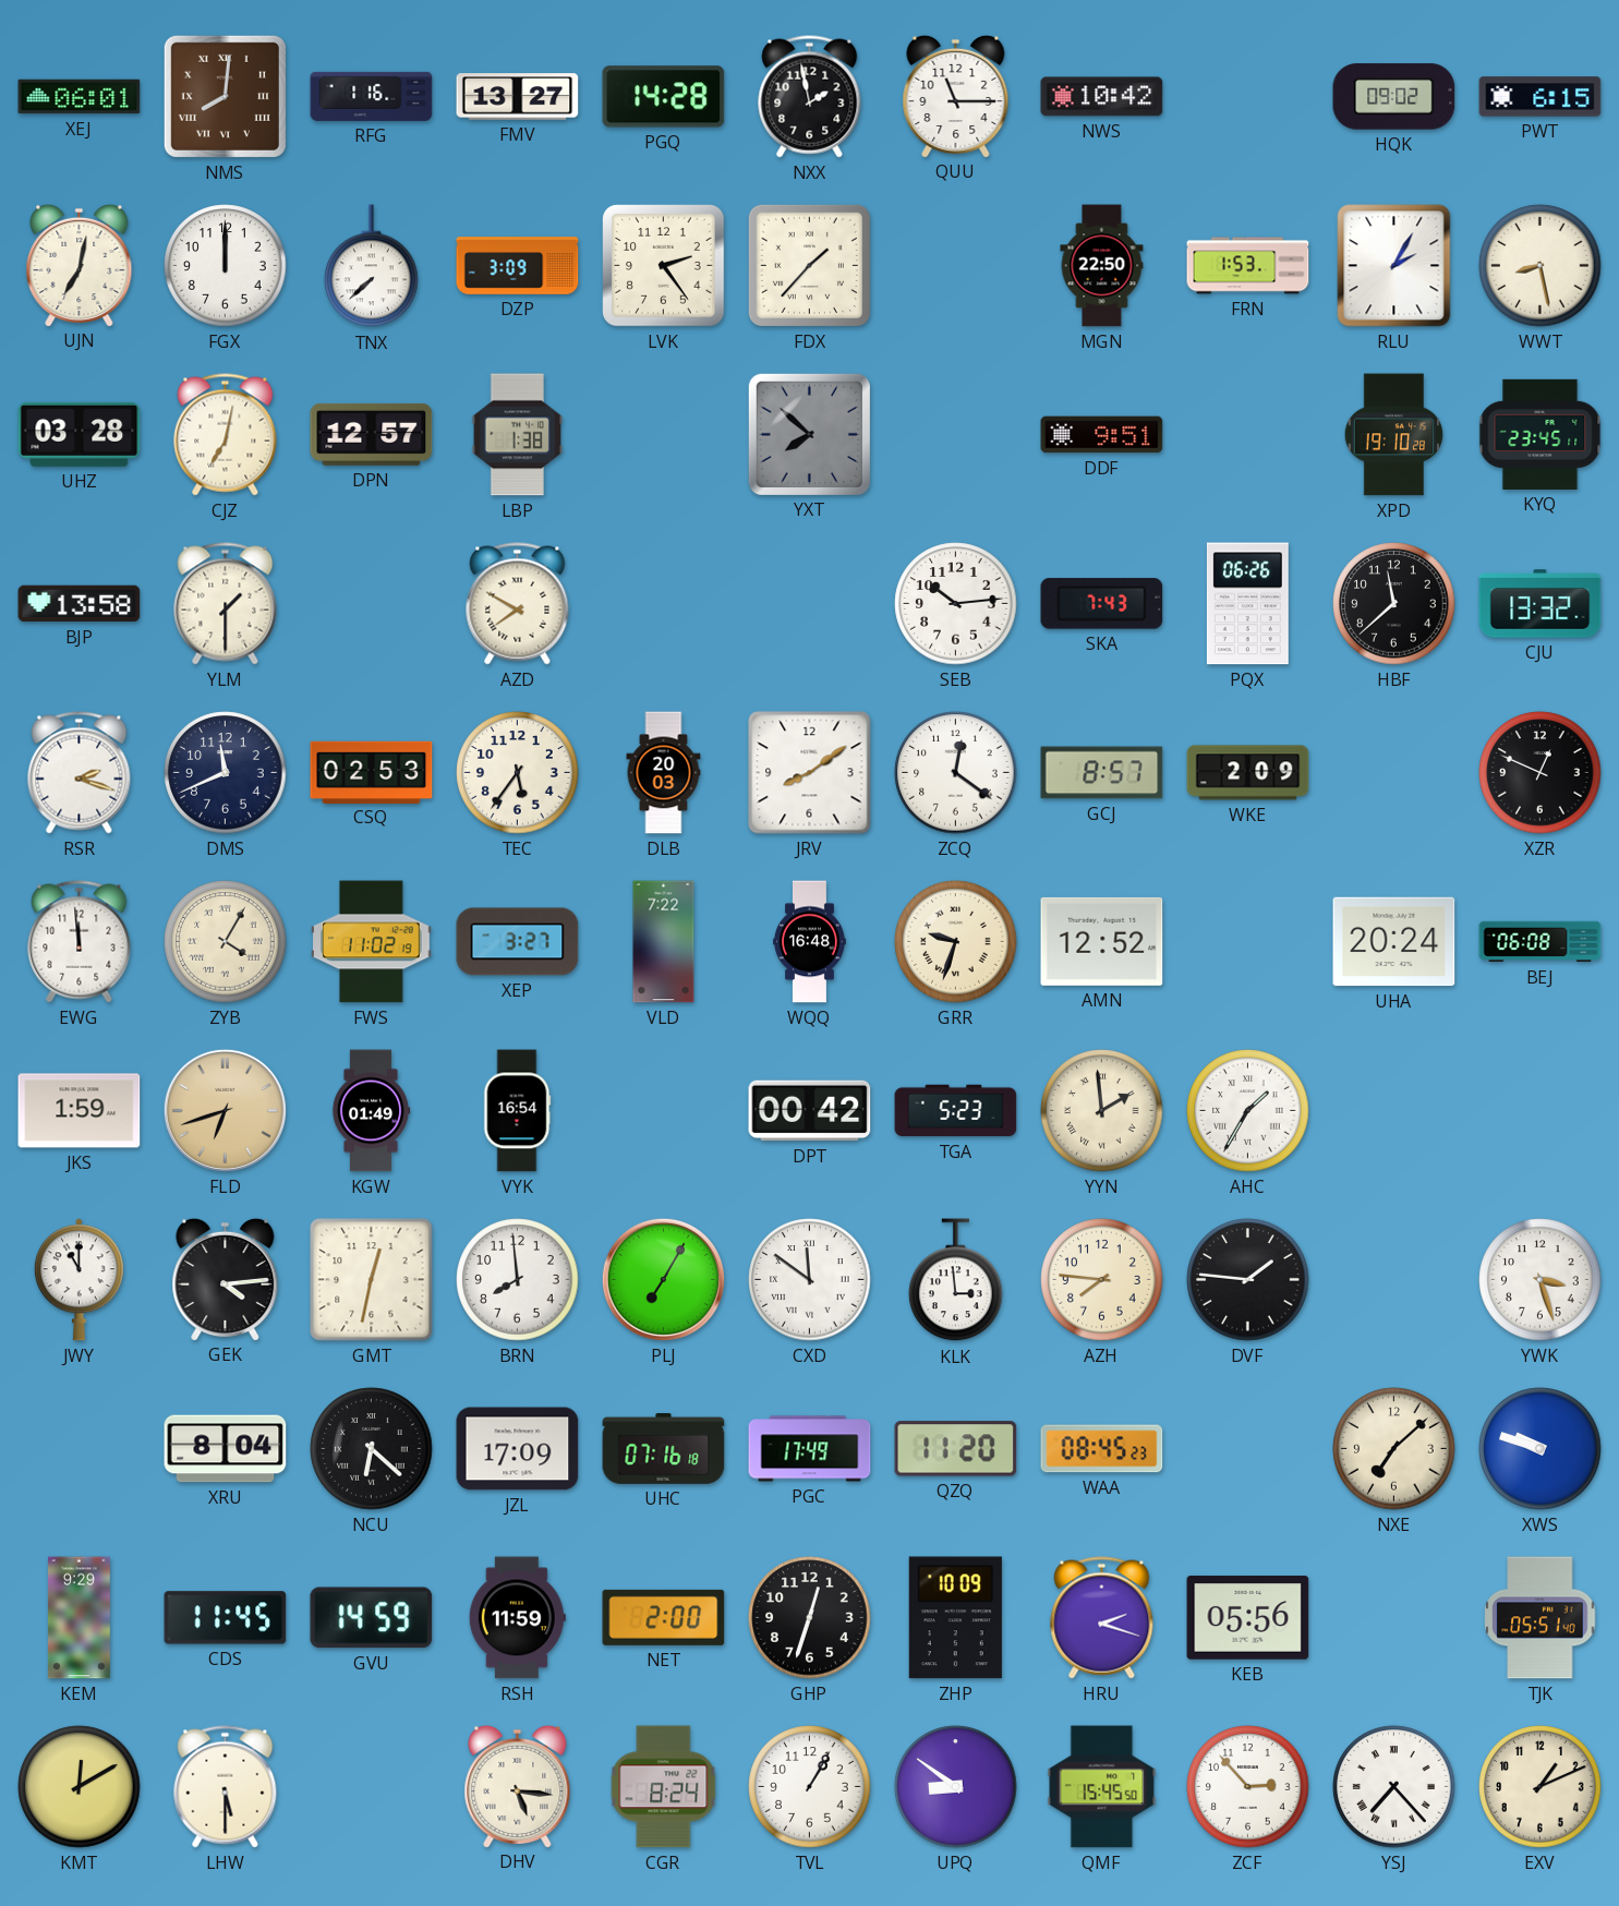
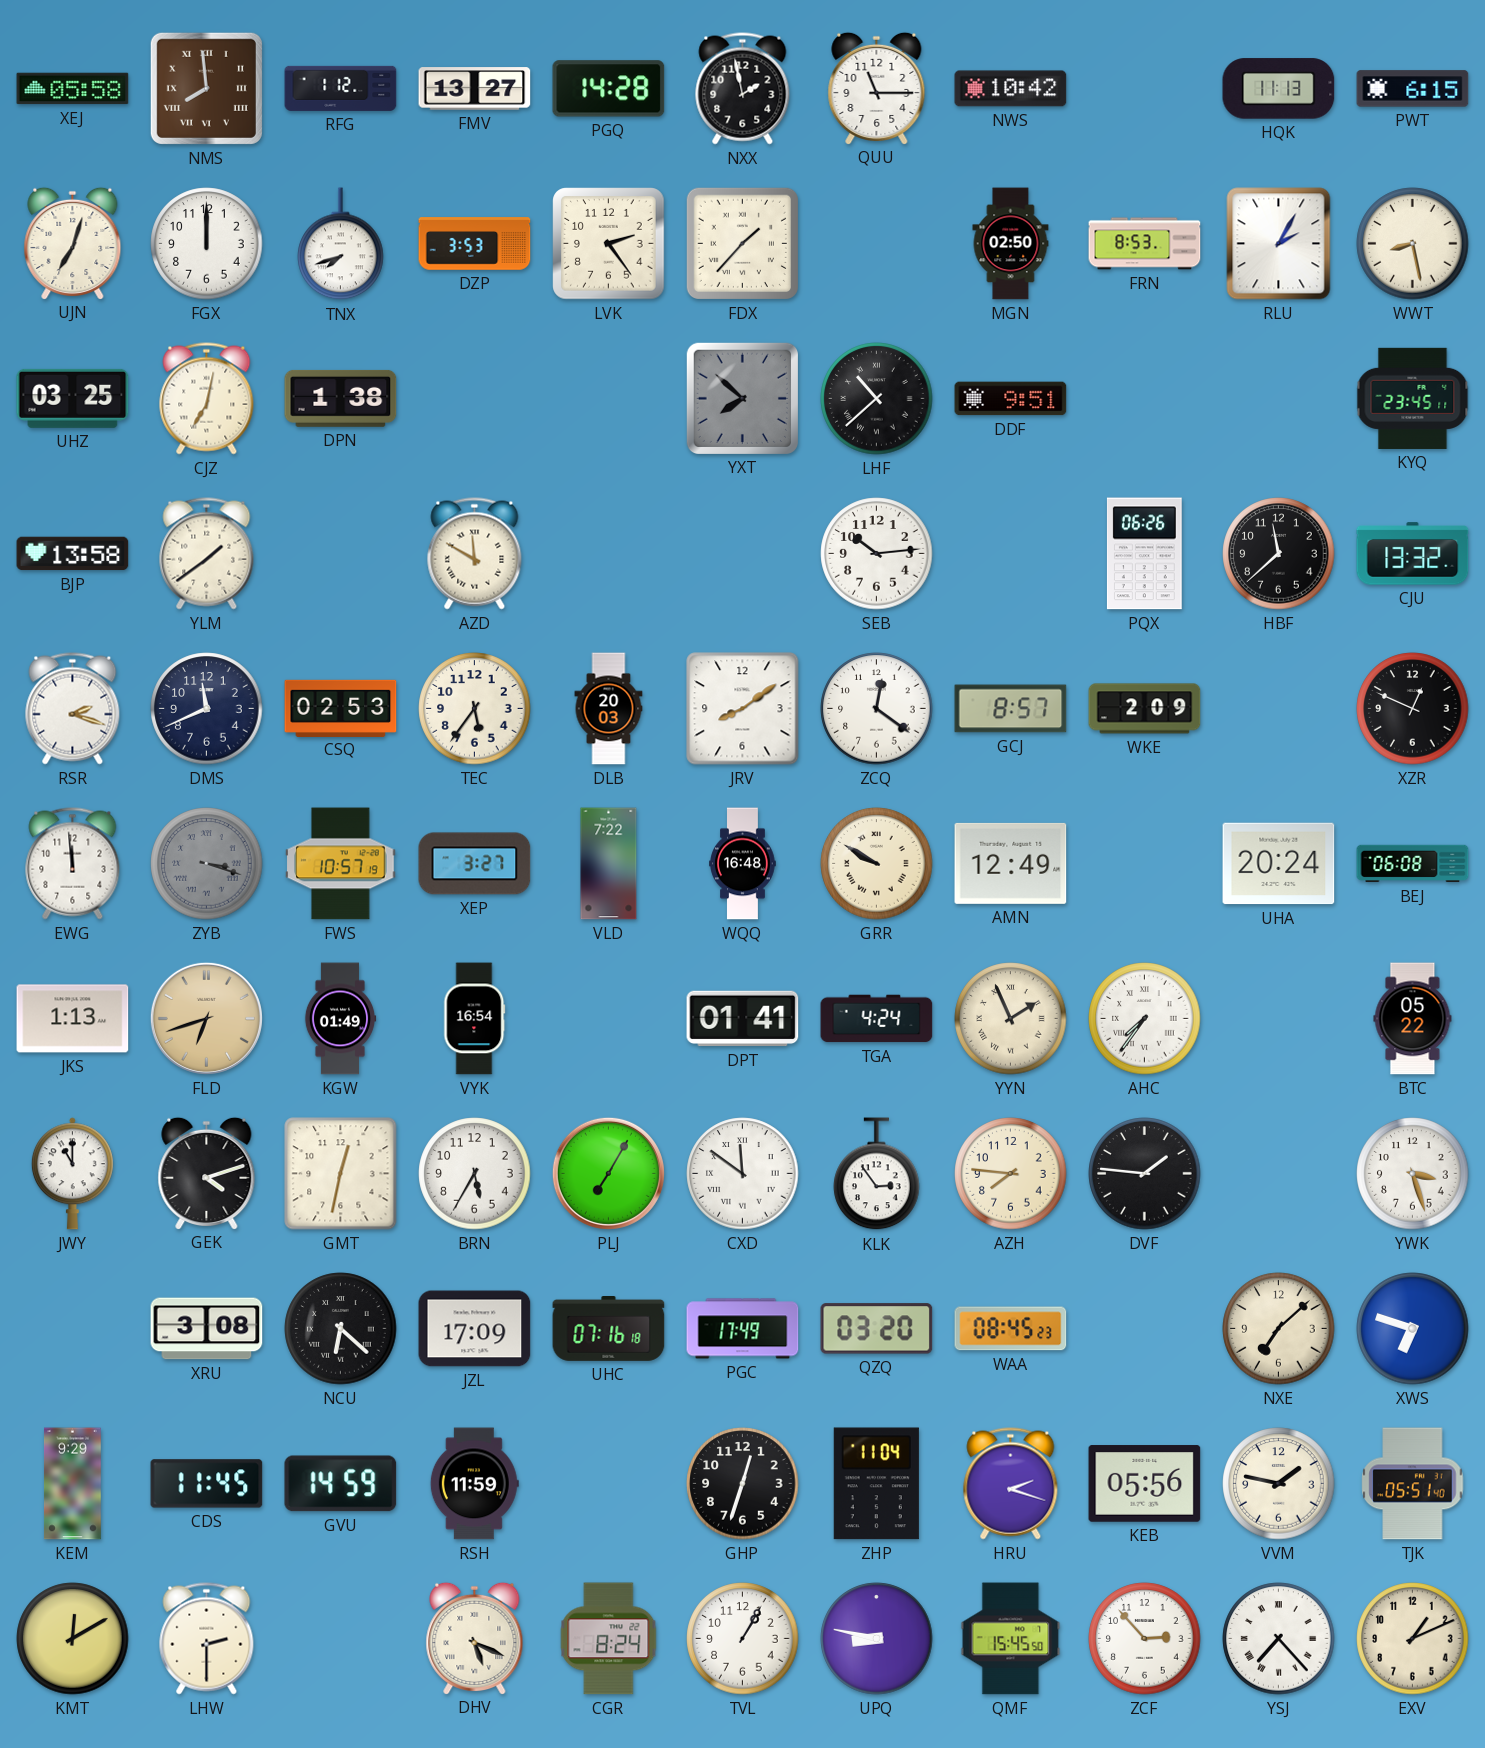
XEJ: 06:01 -> 05:58
NMS: 8:01 -> 7:59
RFG: 1:16 -> 1:12
HQK: 09:02 -> 11:13
UJN: 7:02 -> 7:03
TNX: 7:38 -> 7:42
DZP: 3:09 -> 3:53
MGN: 22:50 -> 02:50
FRN: 1:53 -> 8:53
UHZ: 03:28 -> 03:25
DPN: 12:57 -> 1:38
LBP: 1:38 -> none
LHF: none -> 10:38
XPD: 19:10 -> none
YLM: 1:30 -> 1:39
AZD: 7:50 -> 11:50
SKA: 7:43 -> none
ZYB: 4:05 -> 3:18
ZYB dial: cream -> grey
FWS: 11:02 -> 10:57
GRR: 9:33 -> 9:50
AMN: 12:52 -> 12:49
JKS: 1:59 -> 1:13
DPT: 00:42 -> 01:41
TGA: 5:23 -> 4:24
YYN: 1:59 -> 1:56
AHC: 1:35 -> 7:36
BTC: none -> 05:22
GEK: 4:14 -> 4:12
BRN: 7:59 -> 5:35
KLK: 2:59 -> 2:54
XRU: 8:04 -> 3:08
QZQ: 11:20 -> 03:20
XWS: 9:48 -> 6:48
NET: 2:00 -> none
ZHP: 10:09 -> 11:04
VVM: none -> 1:47
LHW: 5:30 -> 2:30
DHV: 5:16 -> 5:19
UPQ: 8:51 -> 8:47
